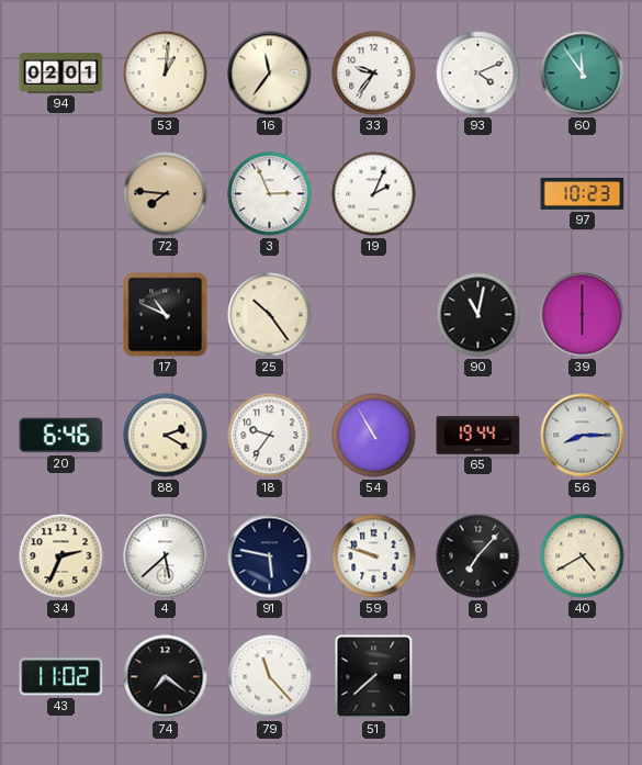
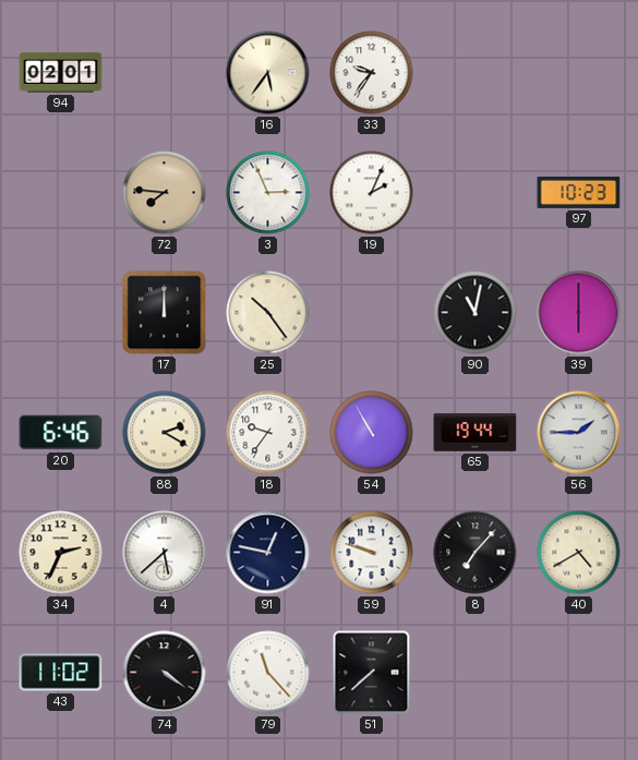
53: 1:01 -> none
16: 11:36 -> 5:36
93: 4:11 -> none
60: 11:54 -> none
17: 10:49 -> 12:00
56: 8:15 -> 1:45
91: 5:47 -> 12:47
74: 7:21 -> 4:21
